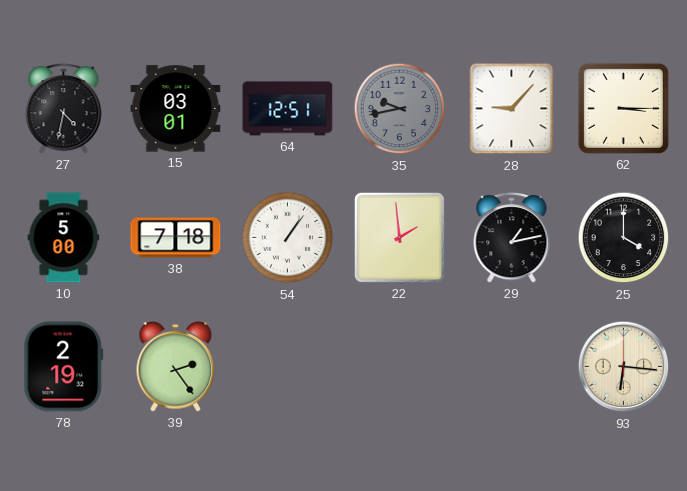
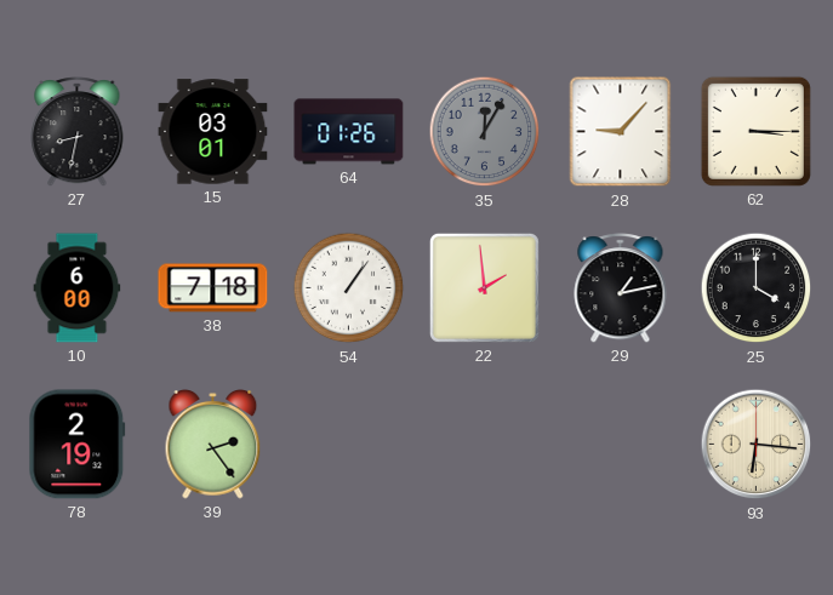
27: 4:32 -> 8:32
64: 12:51 -> 01:26
35: 9:43 -> 12:05
10: 5:00 -> 6:00
